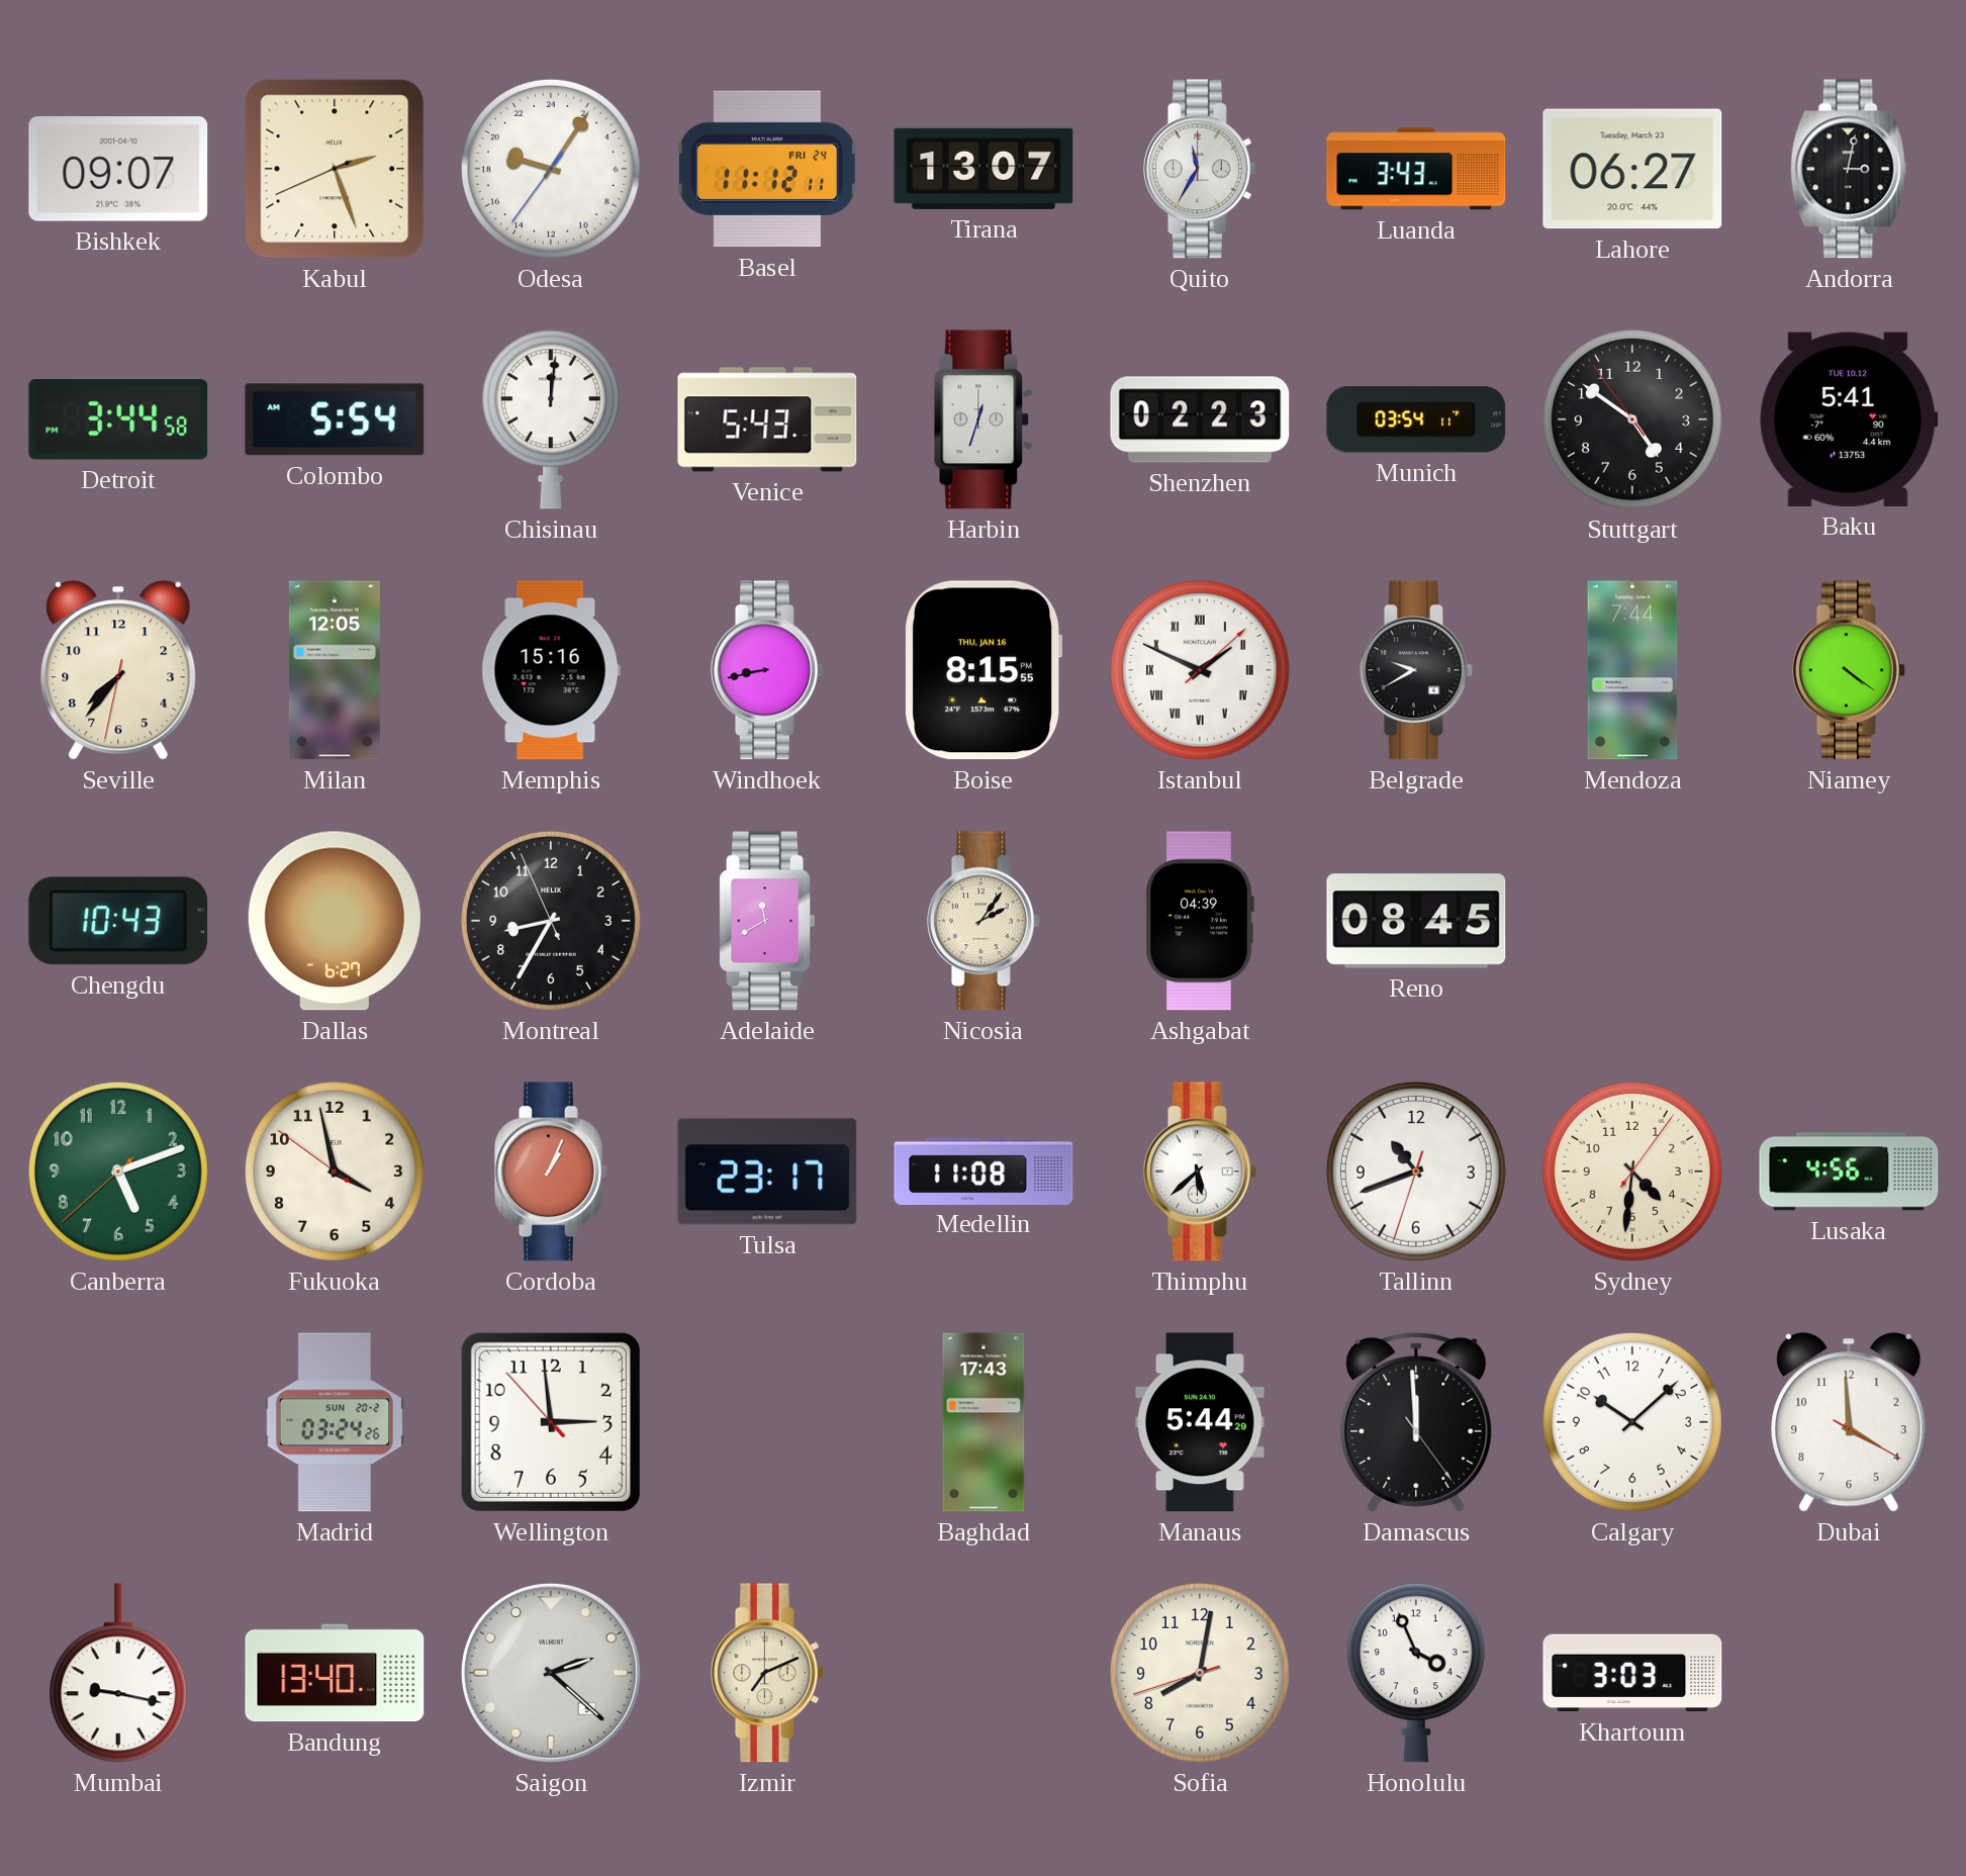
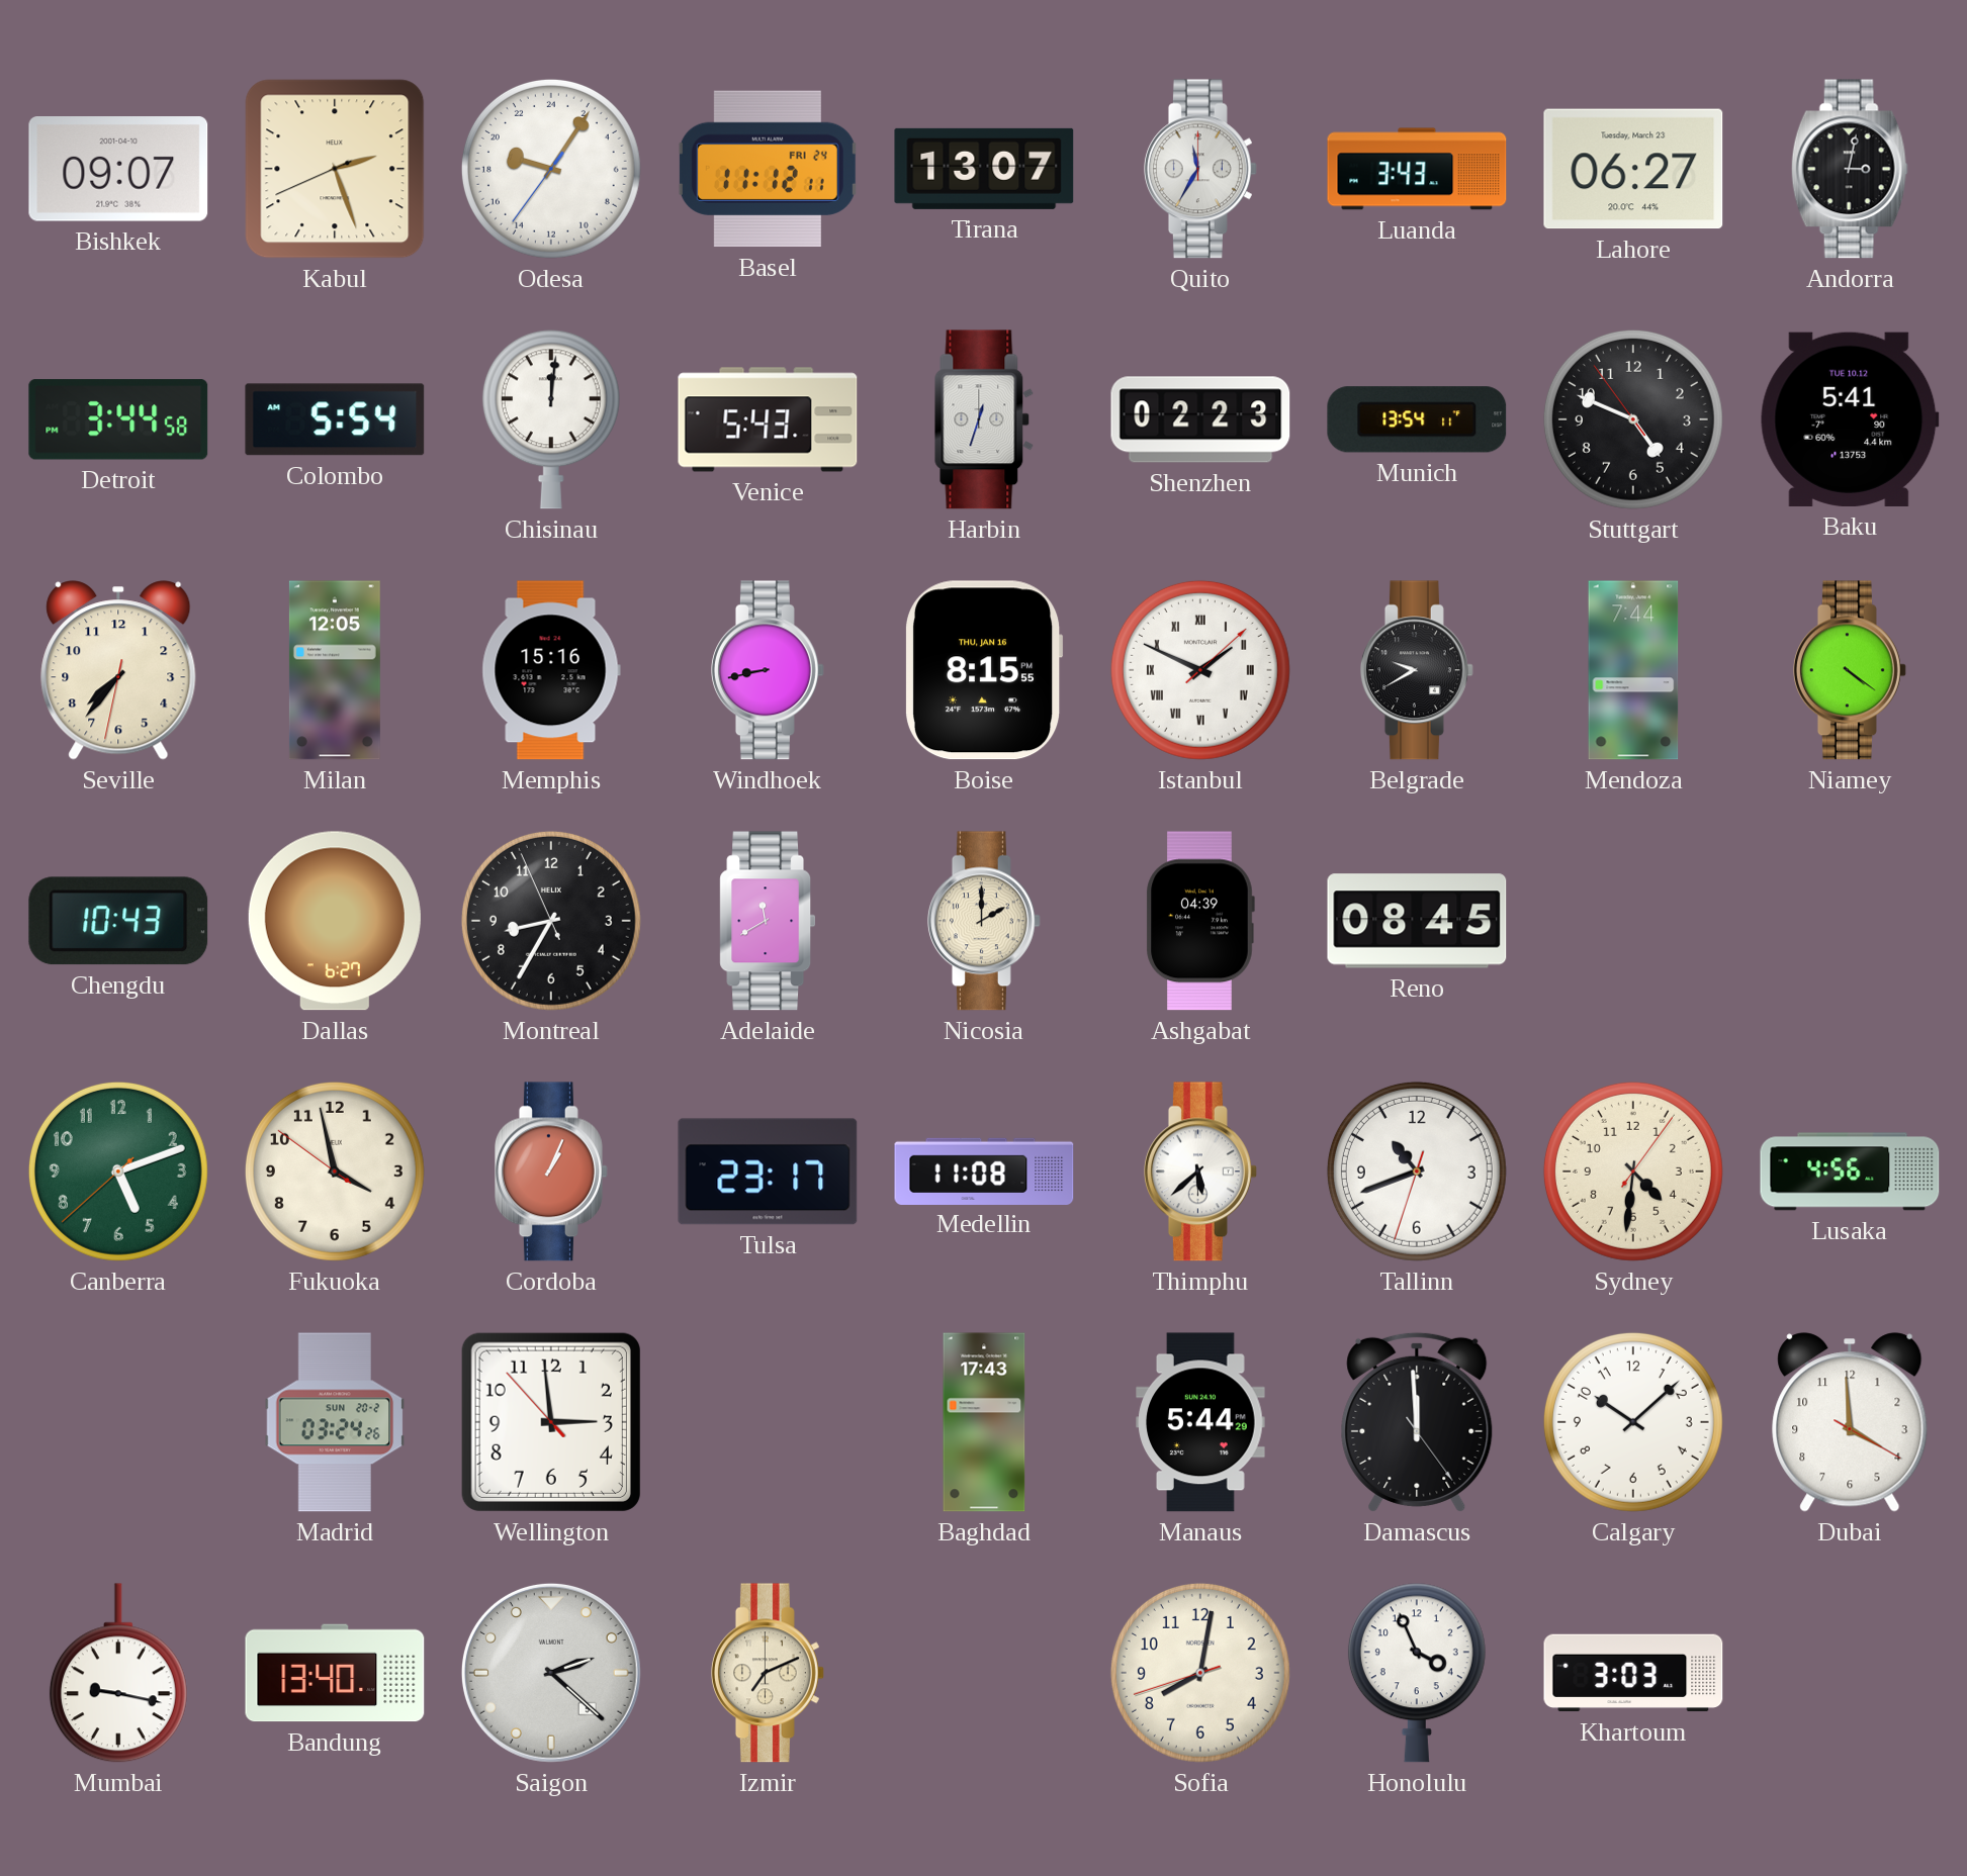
Munich: 03:54 -> 13:54
Stuttgart: 4:50 -> 4:48
Nicosia: 2:06 -> 2:00
